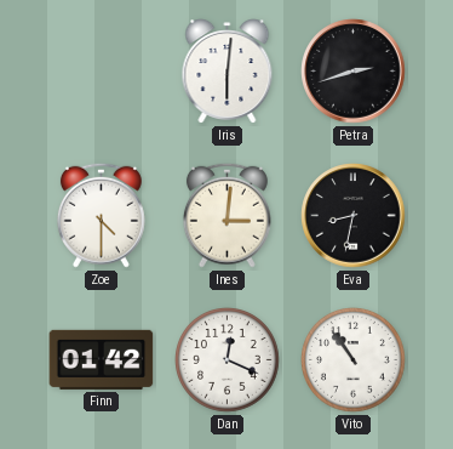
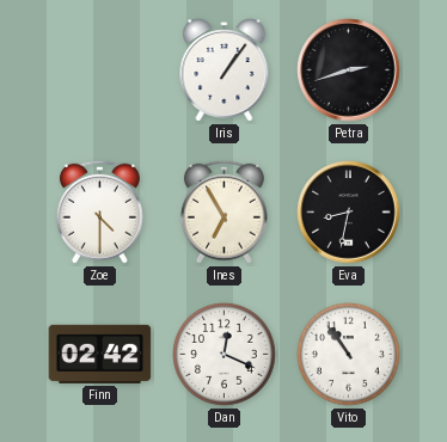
Iris: 6:01 -> 1:06
Ines: 3:01 -> 6:55
Finn: 01:42 -> 02:42
